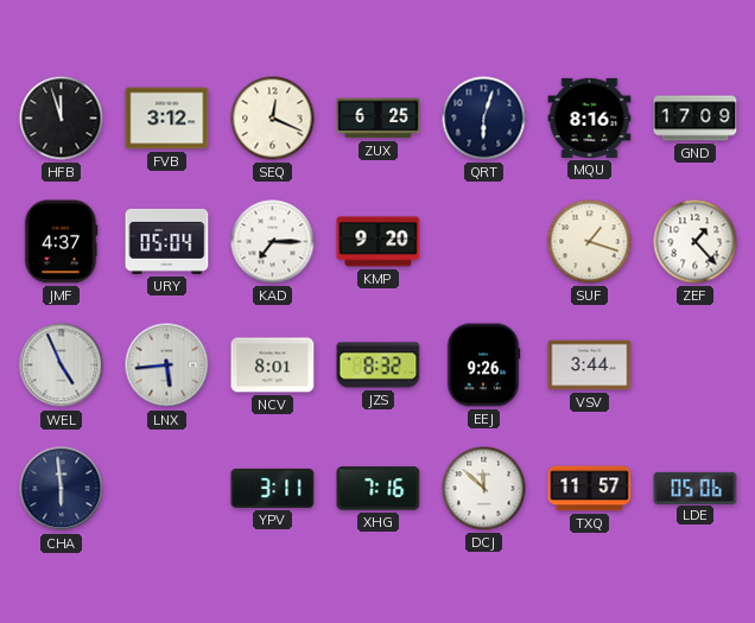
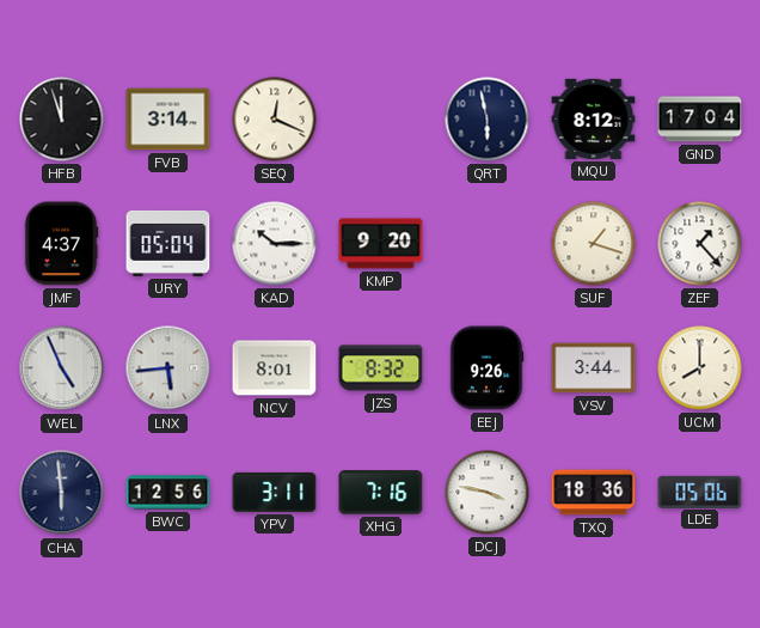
FVB: 3:12 -> 3:14
ZUX: 6:25 -> none
QRT: 6:03 -> 5:58
MQU: 8:16 -> 8:12
GND: 17:09 -> 17:04
KAD: 7:15 -> 10:15
UCM: none -> 8:00
BWC: none -> 12:56
DCJ: 11:52 -> 3:47
TXQ: 11:57 -> 18:36
